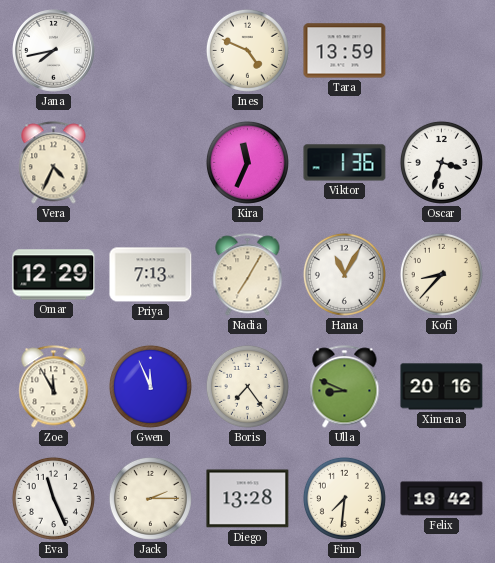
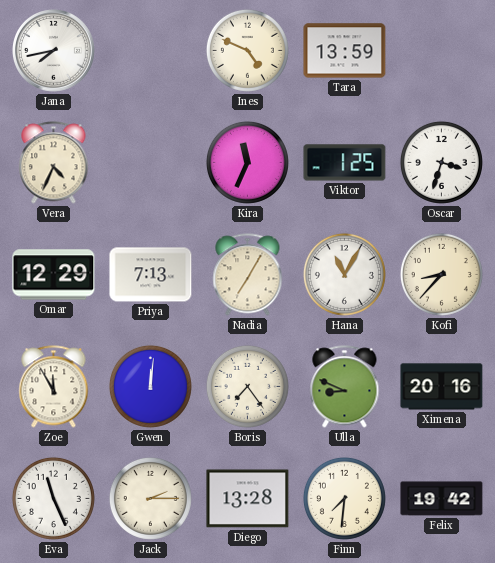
Viktor: 1:36 -> 1:25
Gwen: 11:56 -> 12:01
